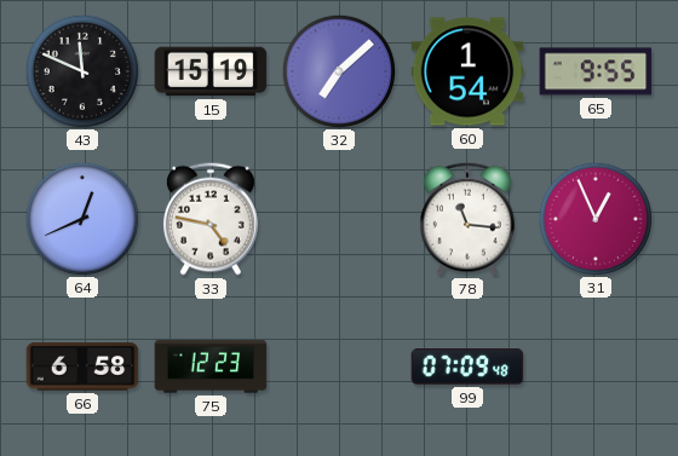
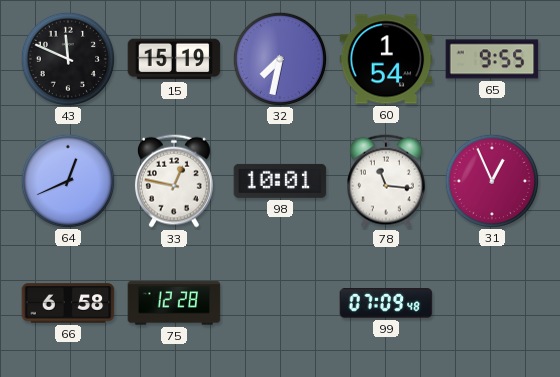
32: 7:08 -> 7:32
33: 4:47 -> 12:47
98: none -> 10:01
75: 12:23 -> 12:28
